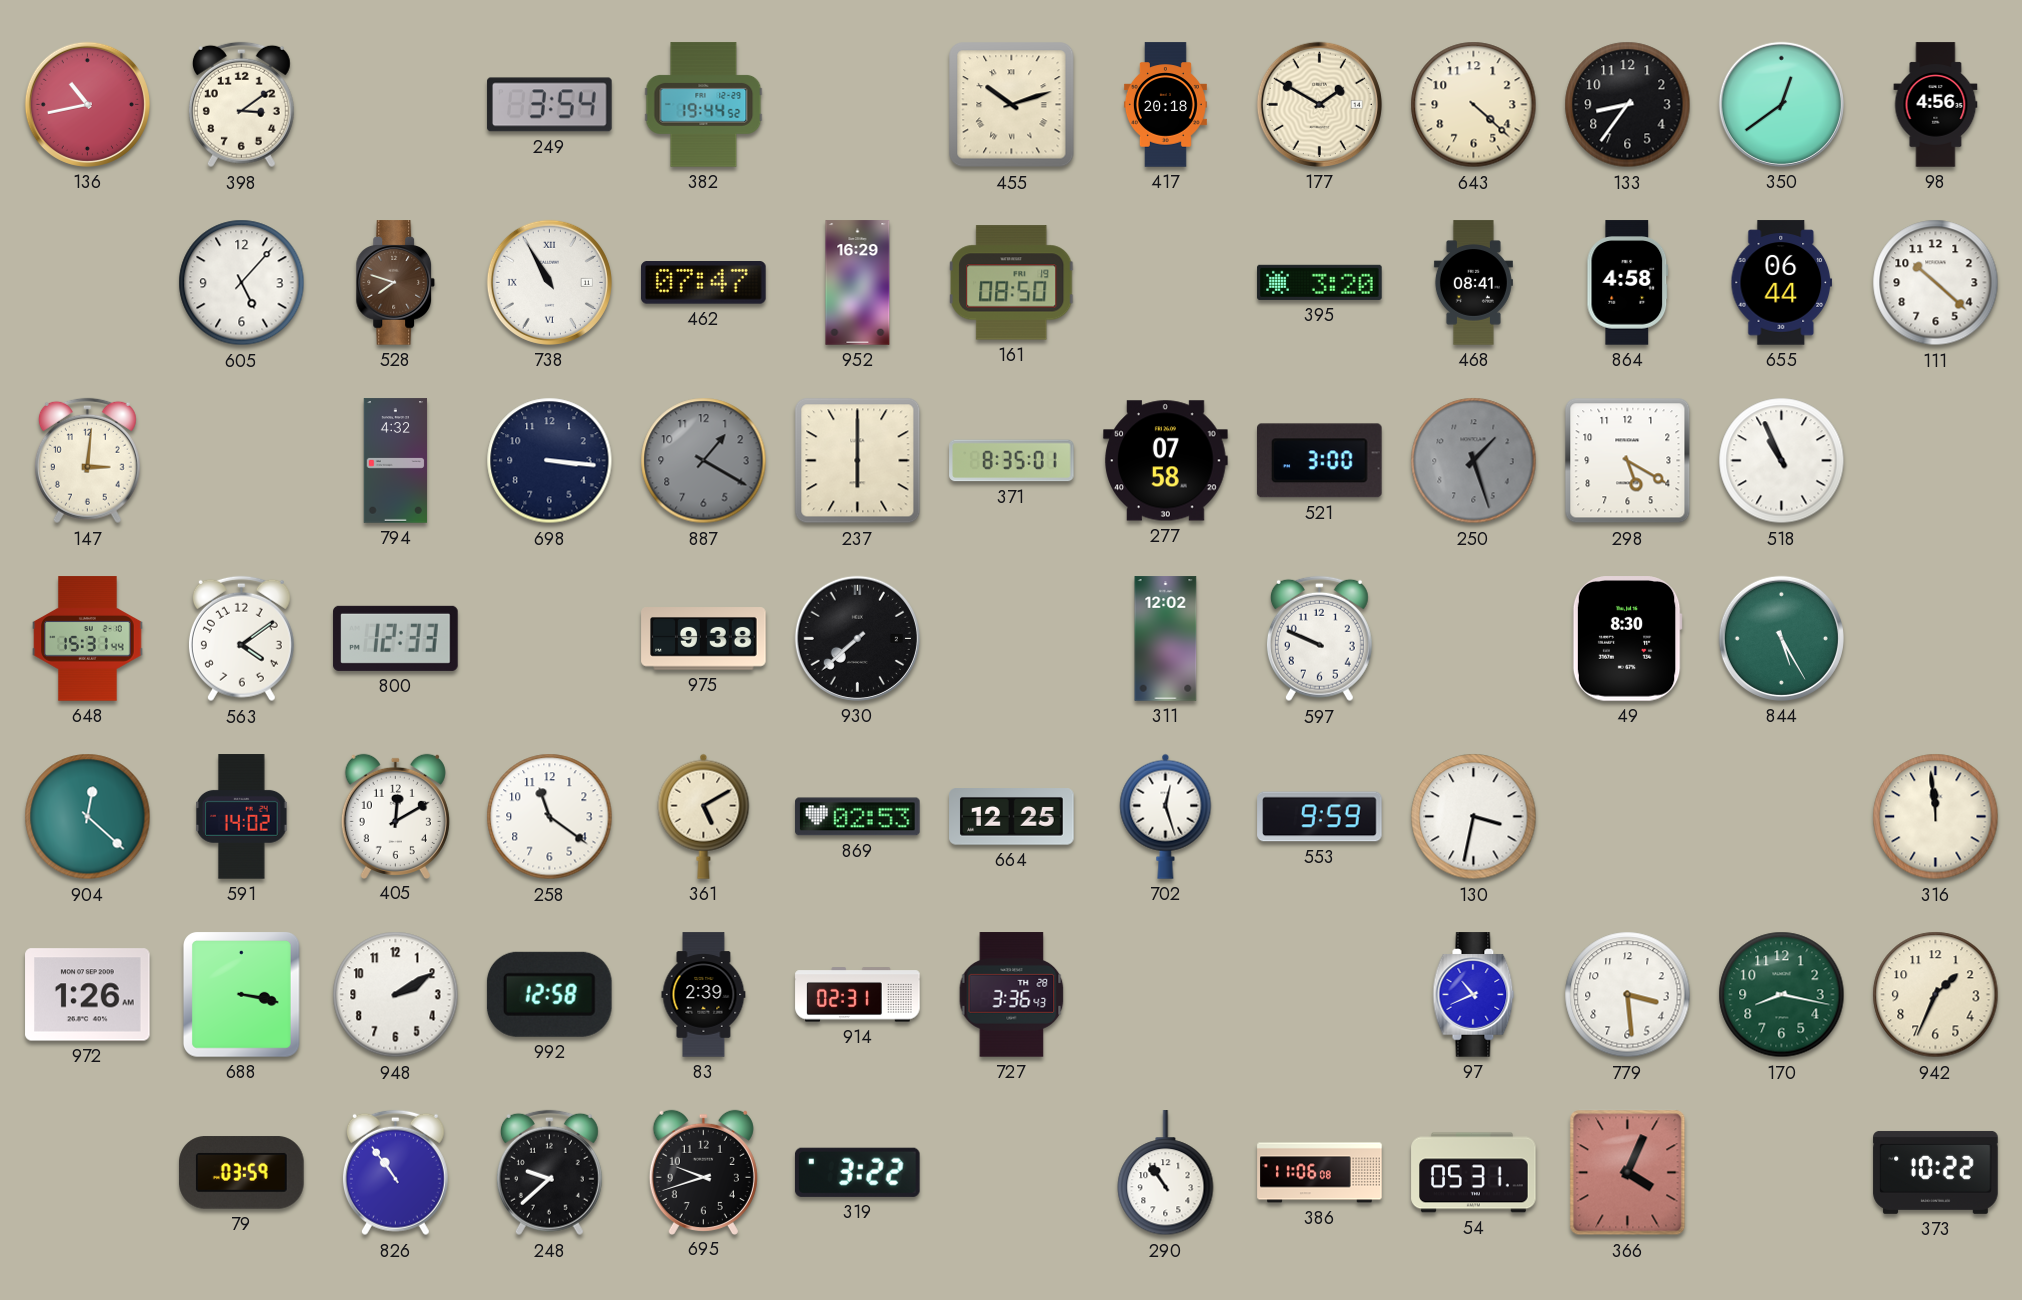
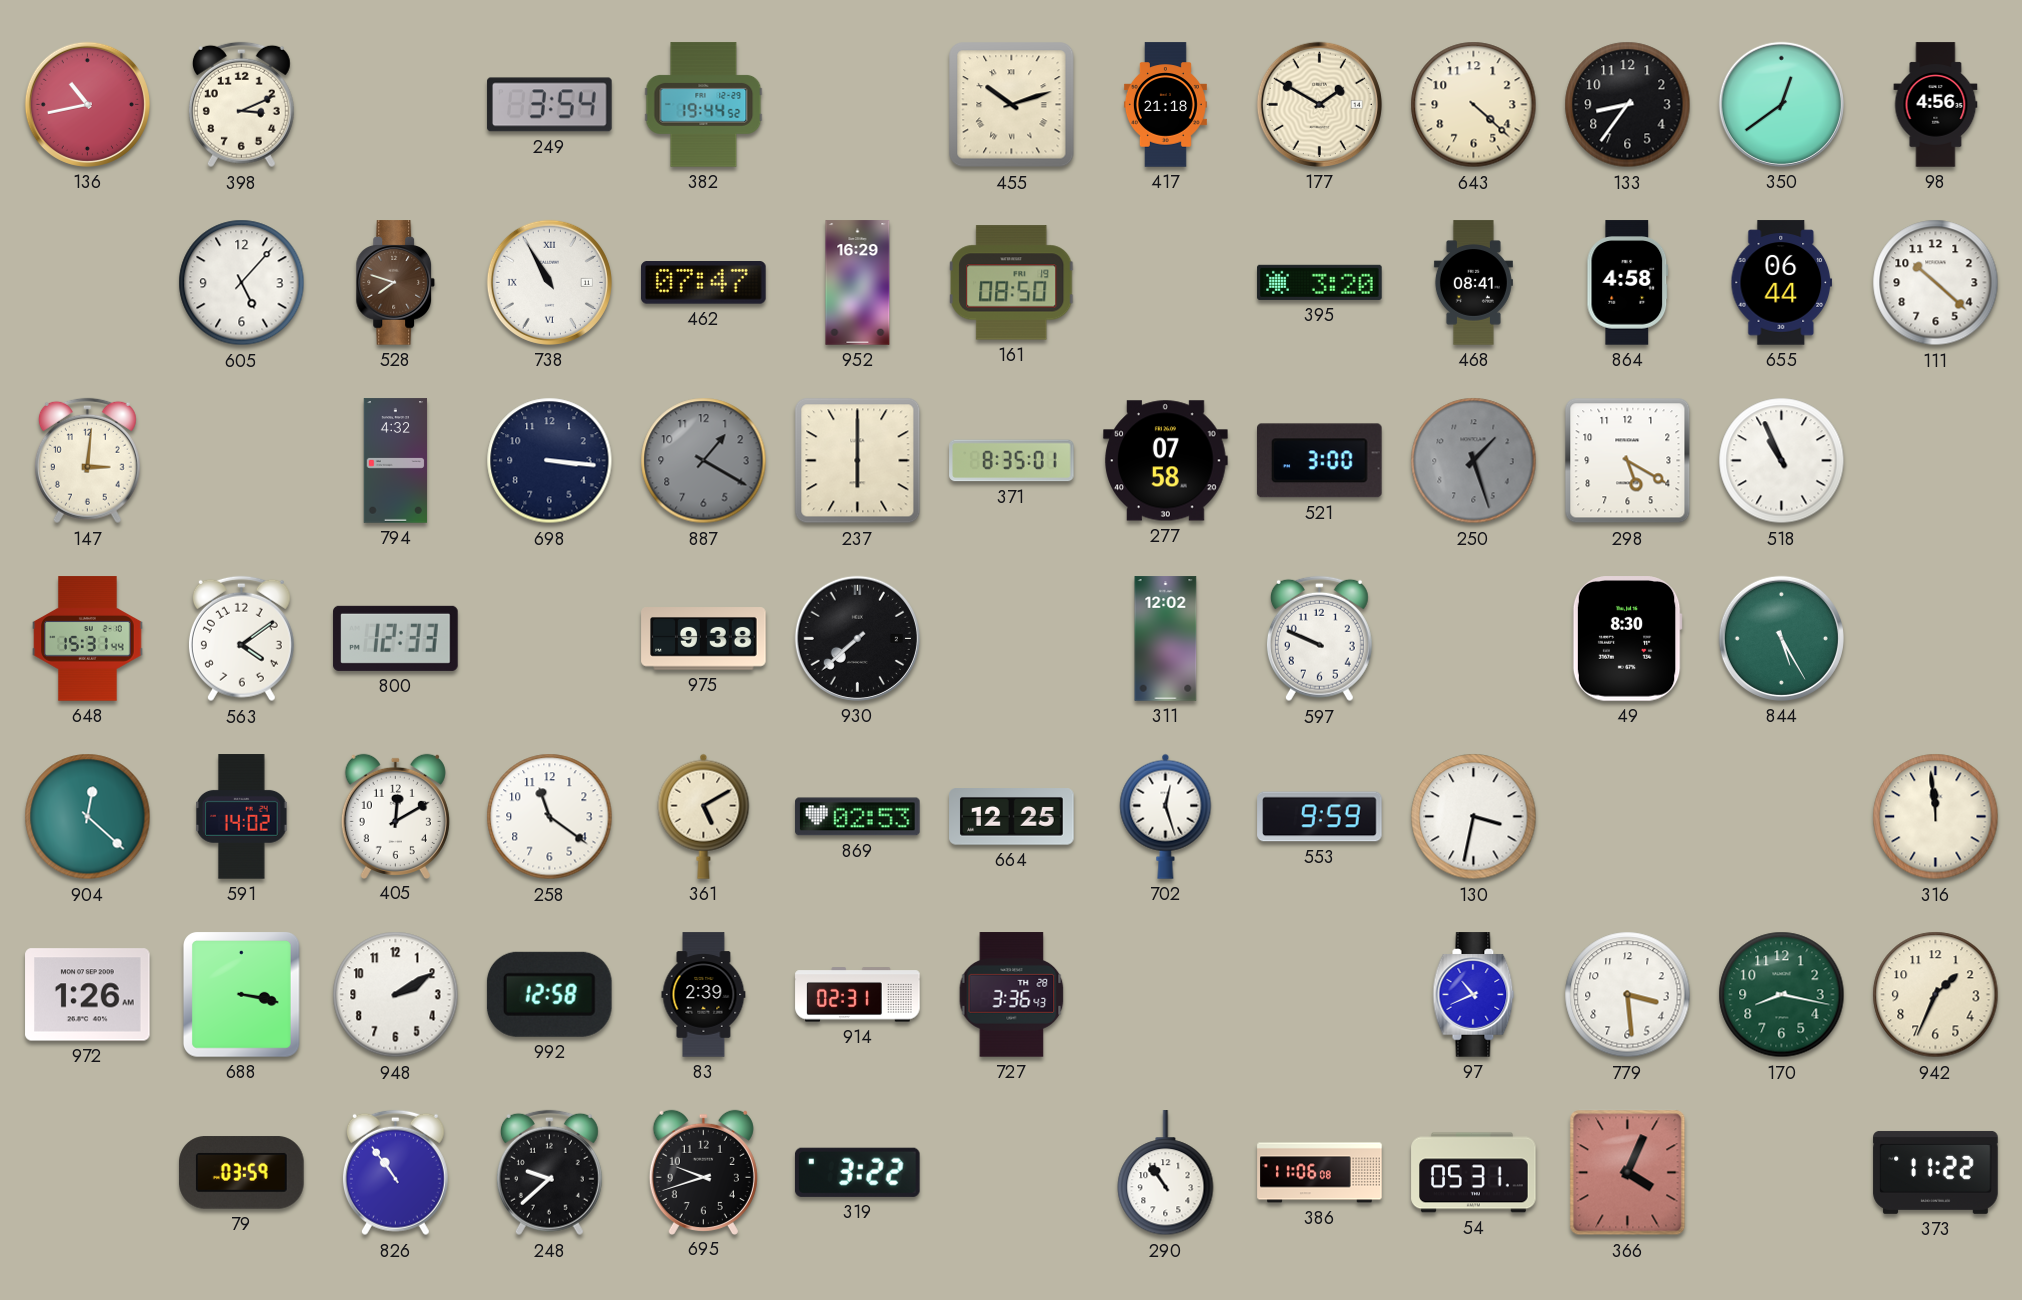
398: 3:09 -> 3:11
417: 20:18 -> 21:18
373: 10:22 -> 11:22
